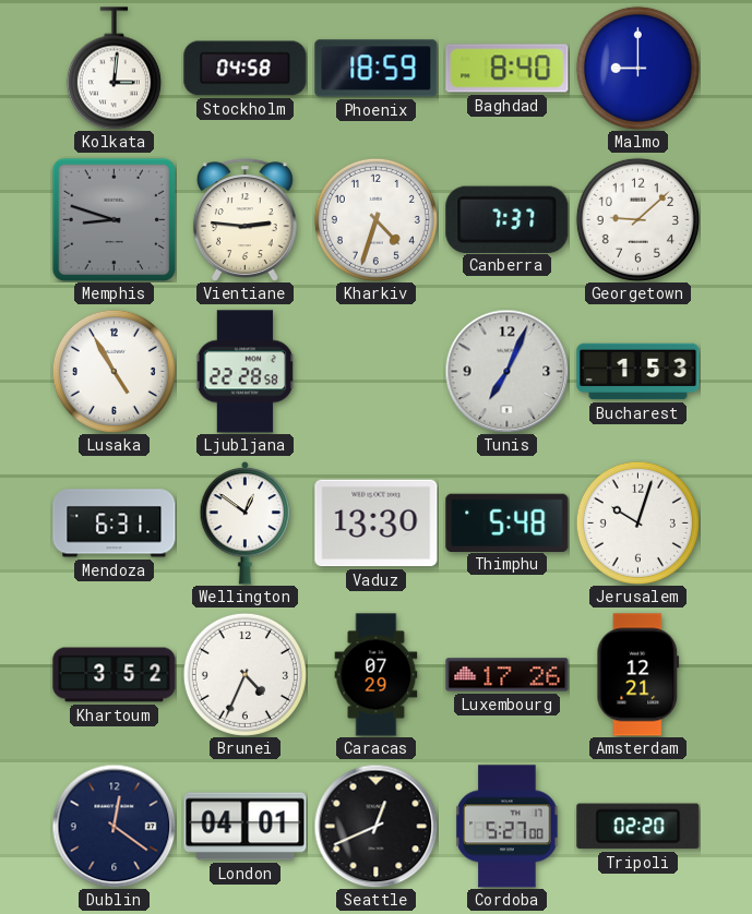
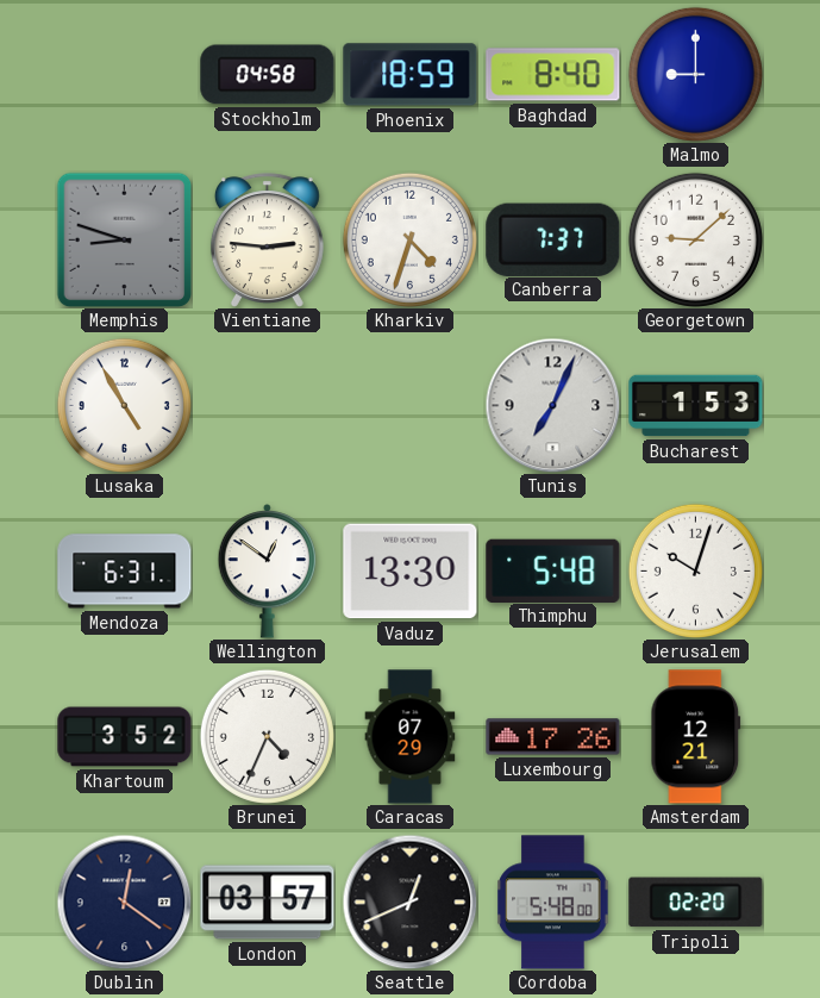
Kolkata: 3:01 -> none
Ljubljana: 22:28 -> none
London: 04:01 -> 03:57
Cordoba: 5:27 -> 5:48
